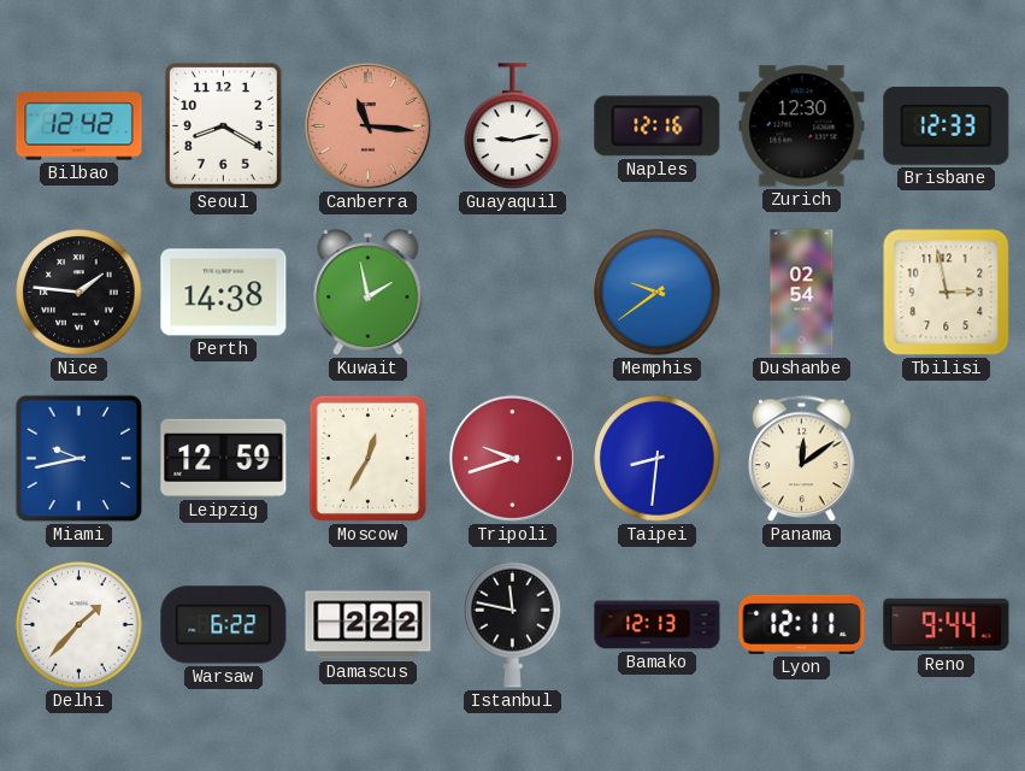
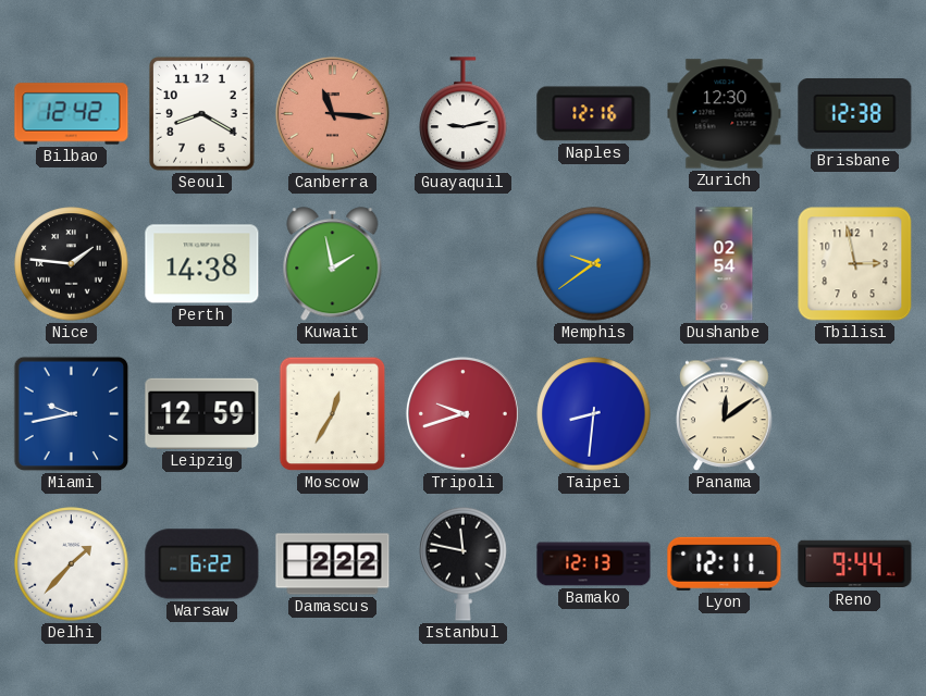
Brisbane: 12:33 -> 12:38
